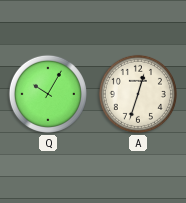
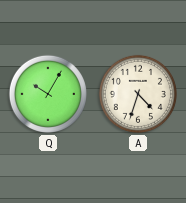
A: 12:33 -> 4:33
